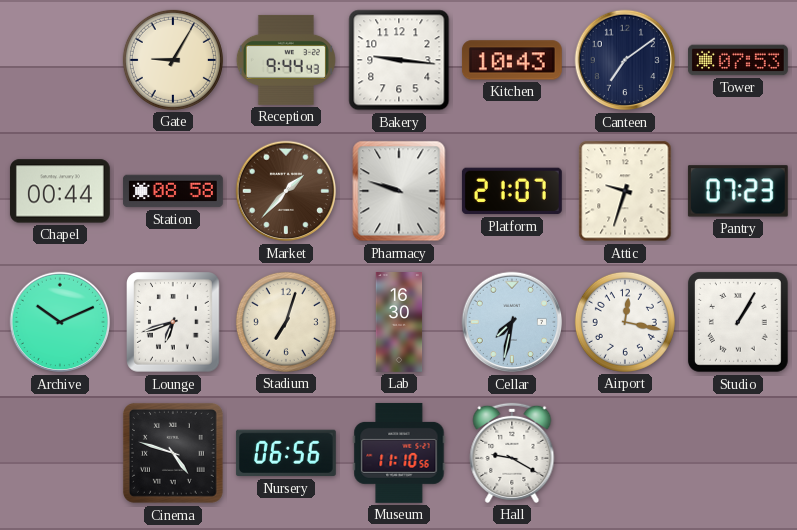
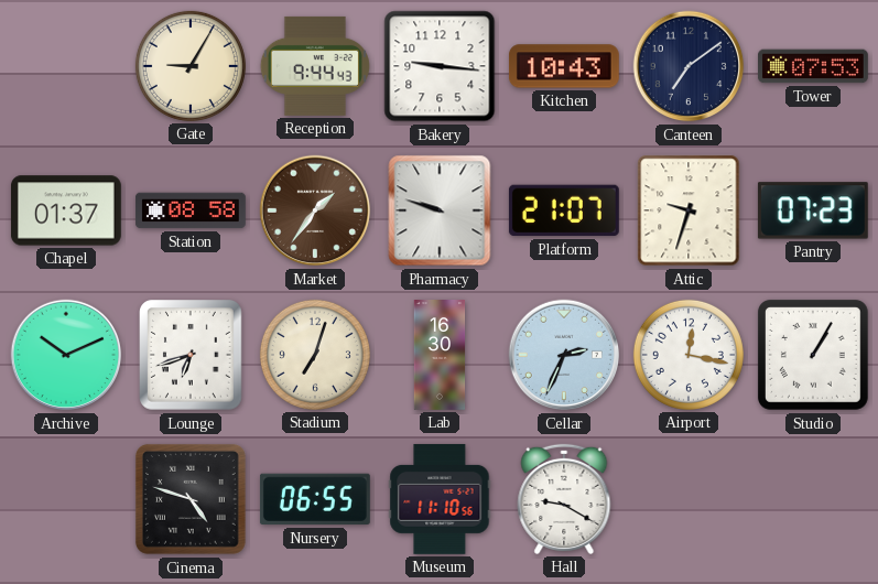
Chapel: 00:44 -> 01:37
Market: 1:37 -> 1:36
Cellar: 7:32 -> 2:34
Nursery: 06:56 -> 06:55
